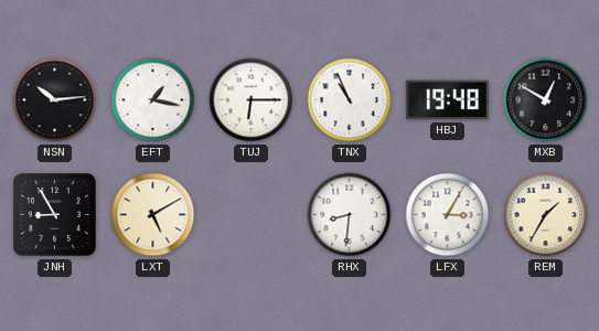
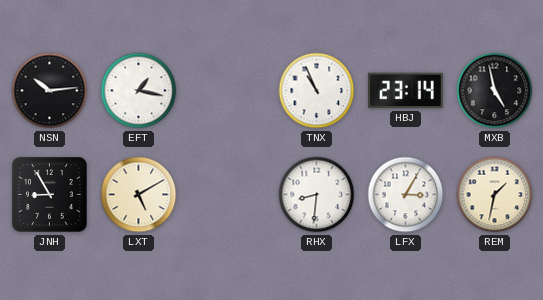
TUJ: 6:15 -> none
HBJ: 19:48 -> 23:14
MXB: 12:50 -> 4:58
REM: 1:35 -> 1:32
